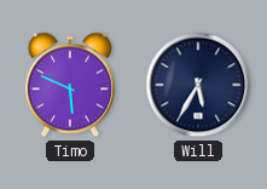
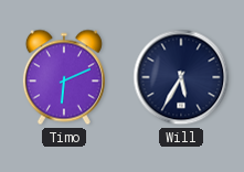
Timo: 5:49 -> 6:11
